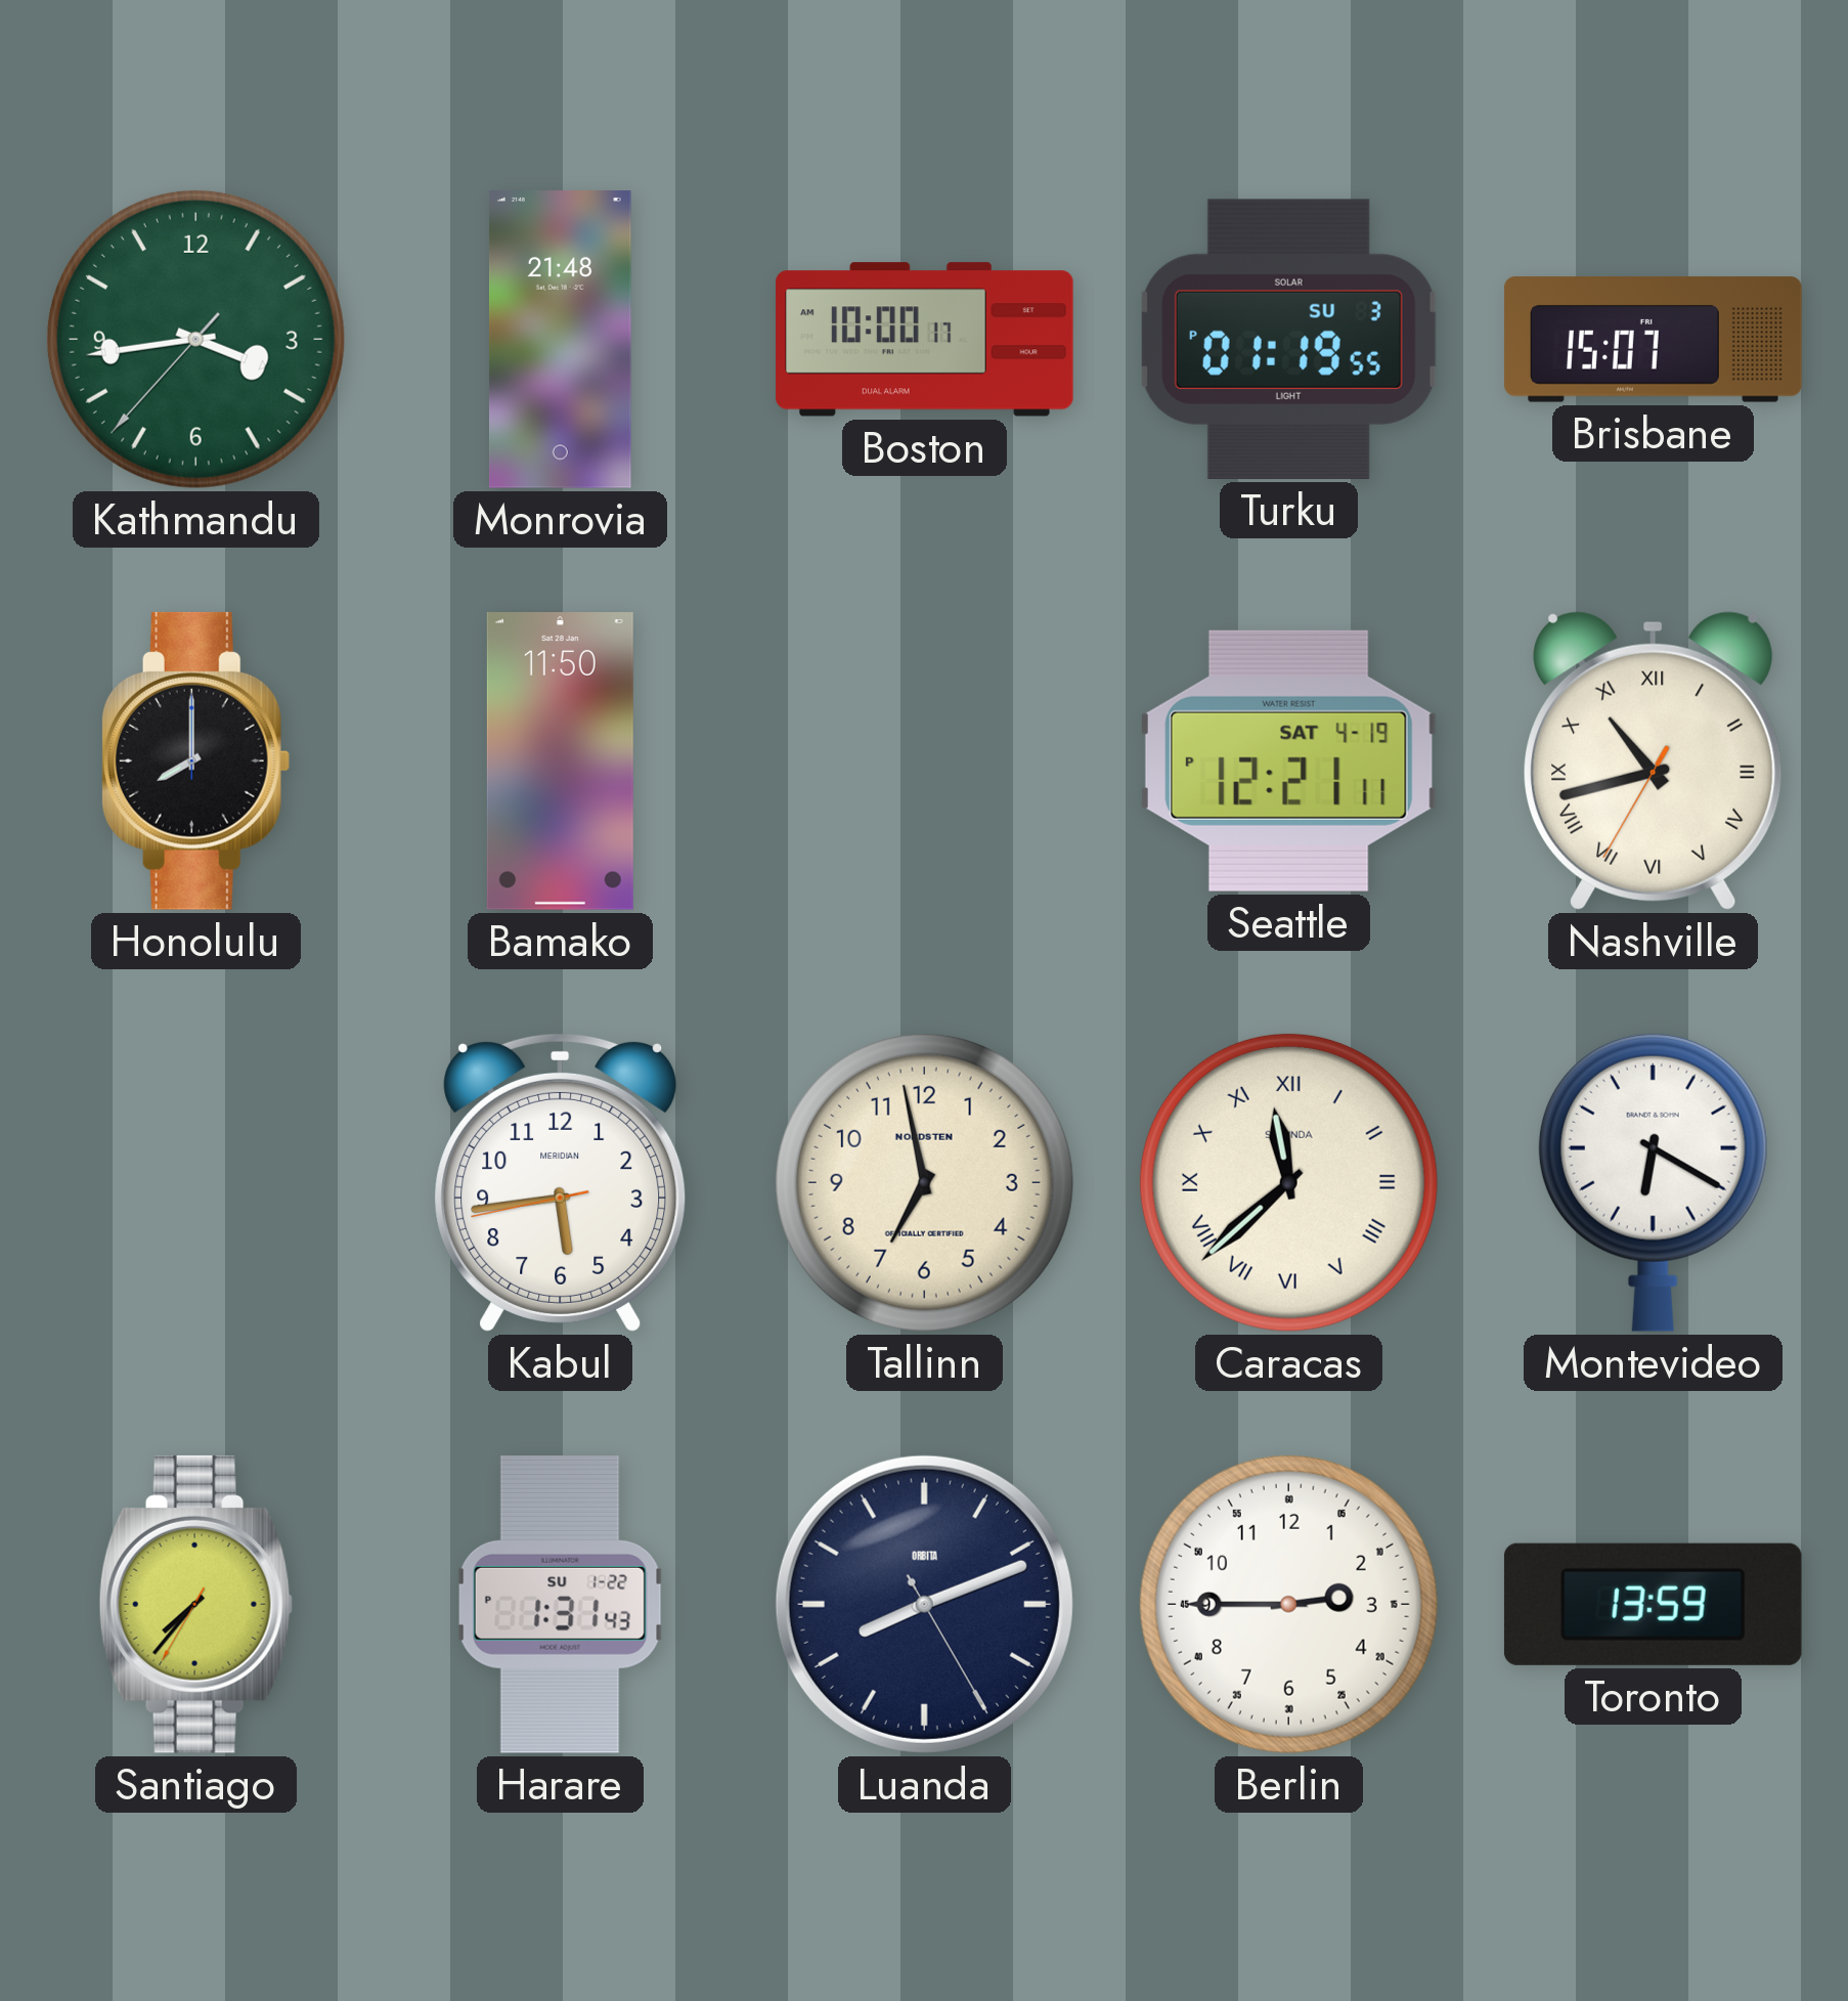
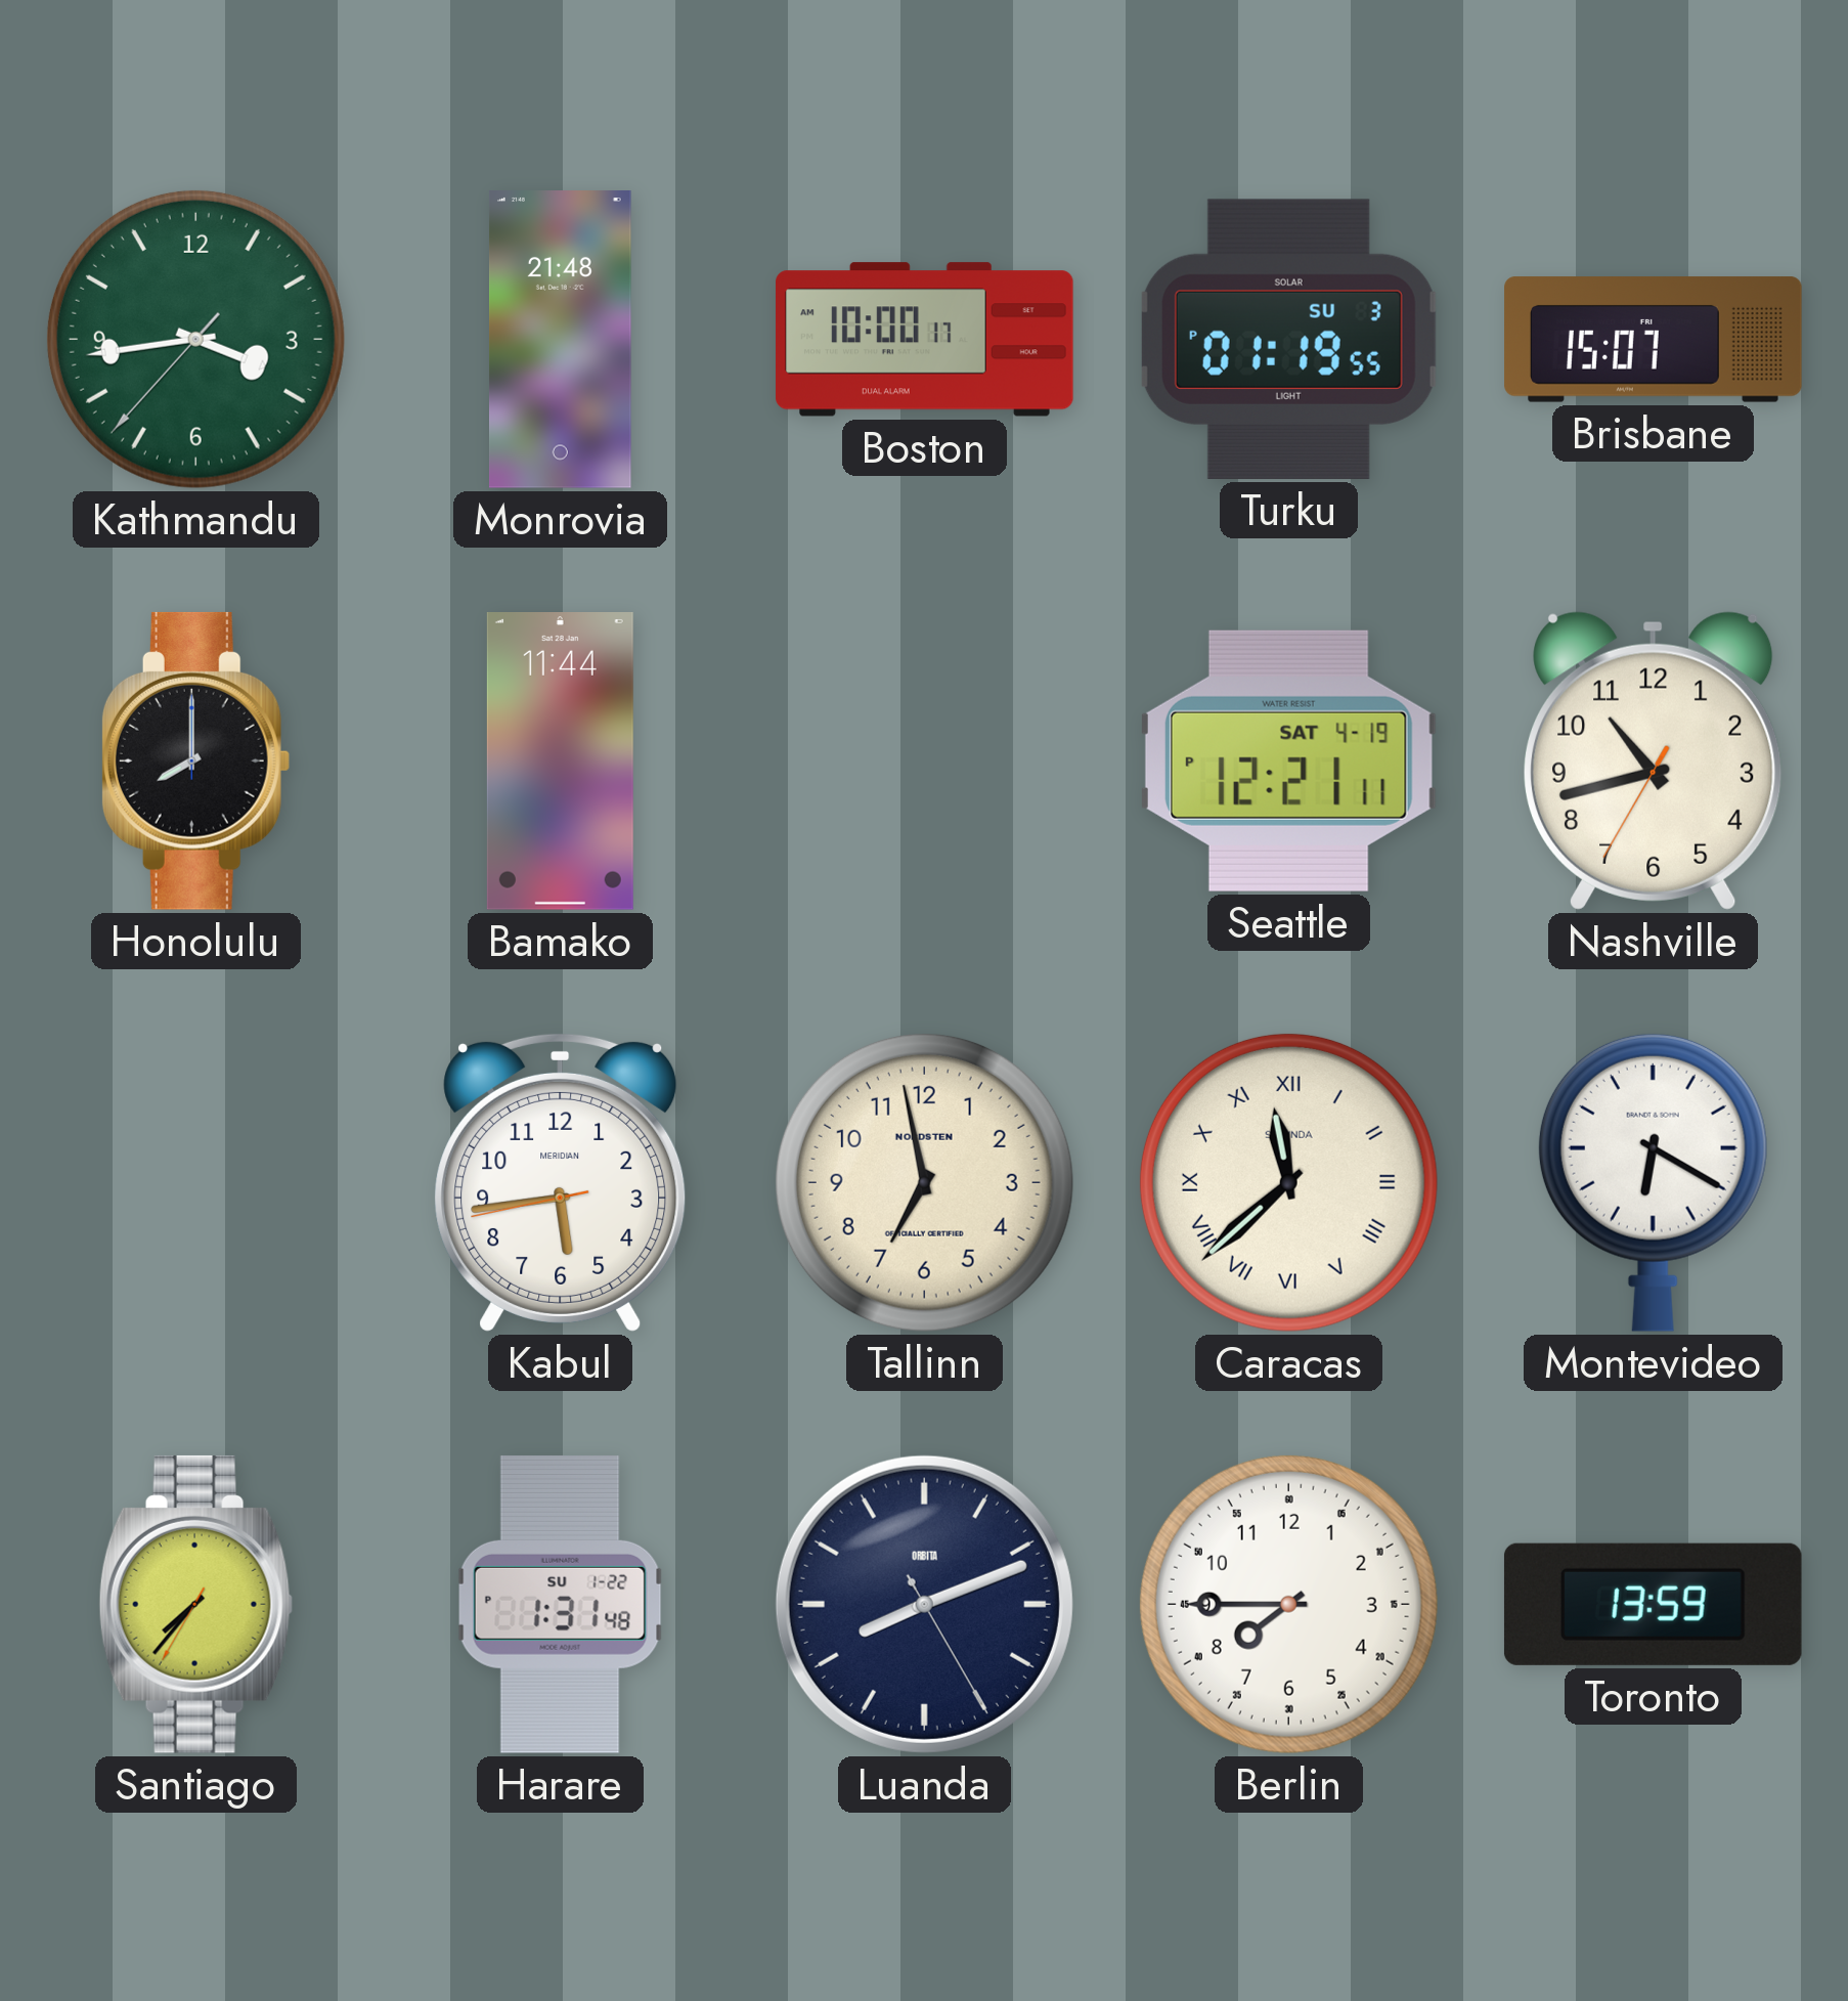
Bamako: 11:50 -> 11:44
Nashville numerals: Roman -> Arabic
Harare: 1:31:43 PM -> 1:31:48 PM
Berlin: 2:45 -> 7:45
